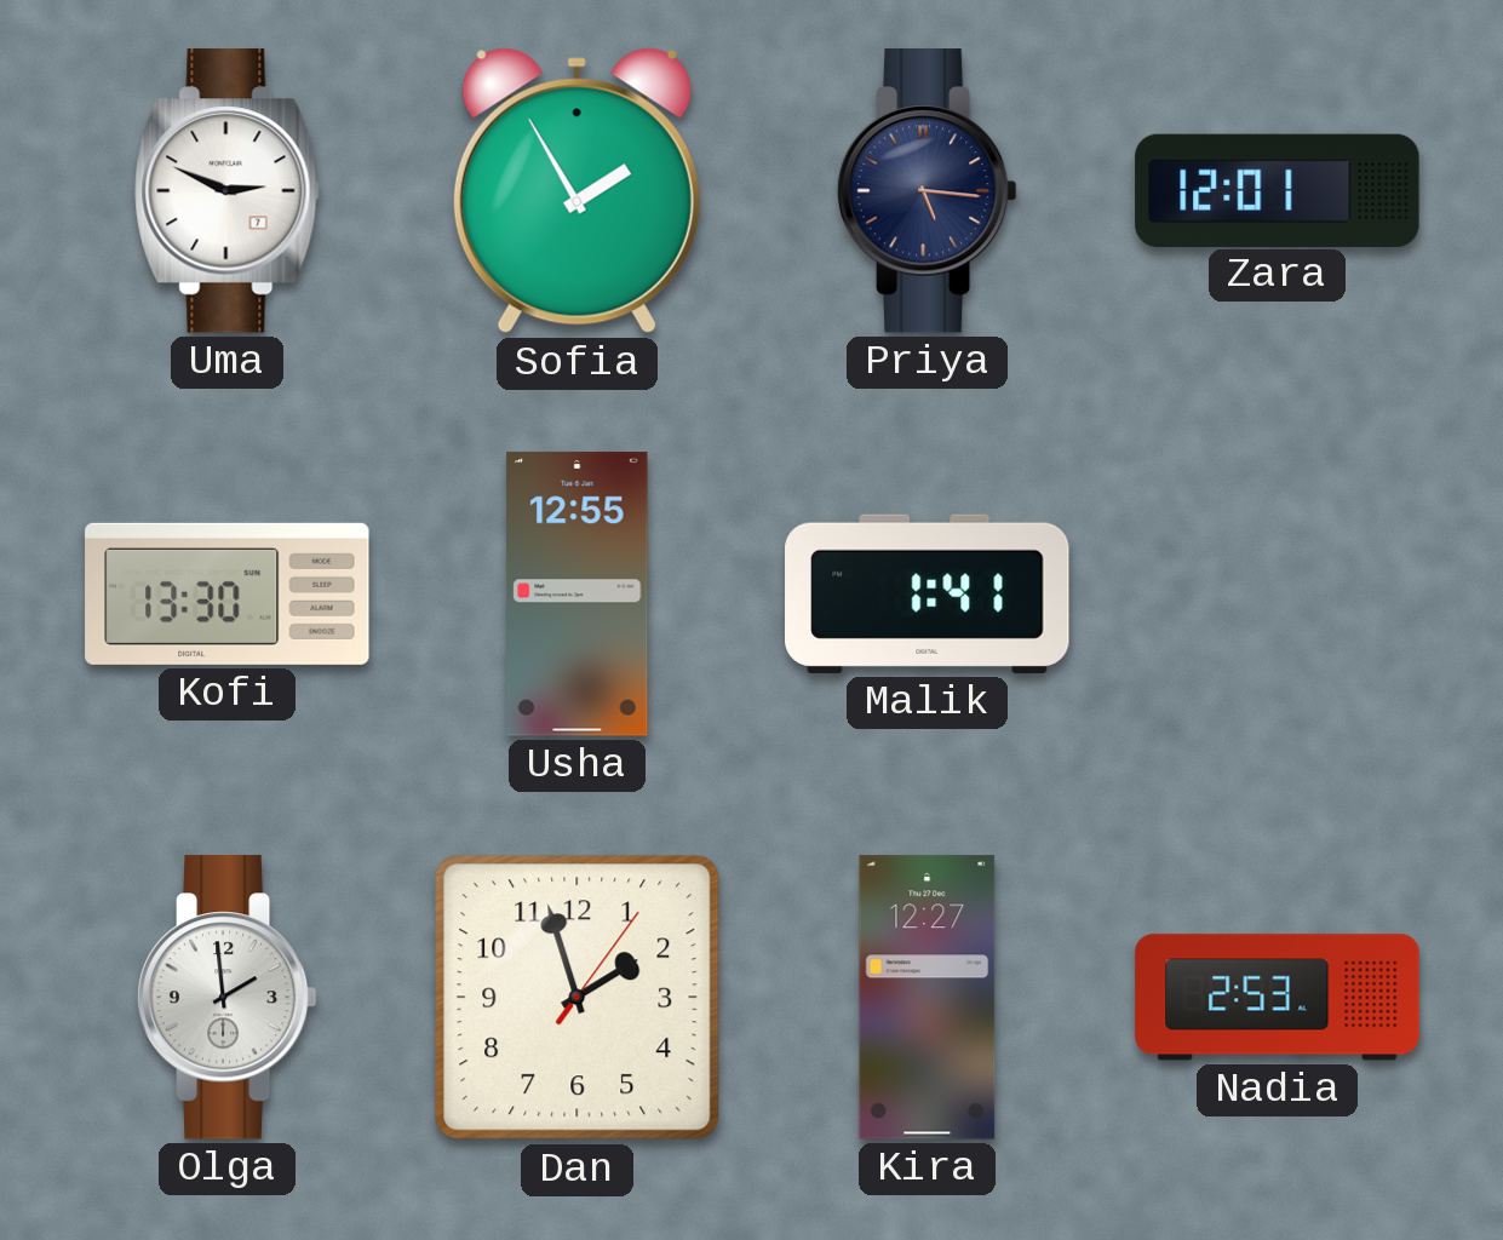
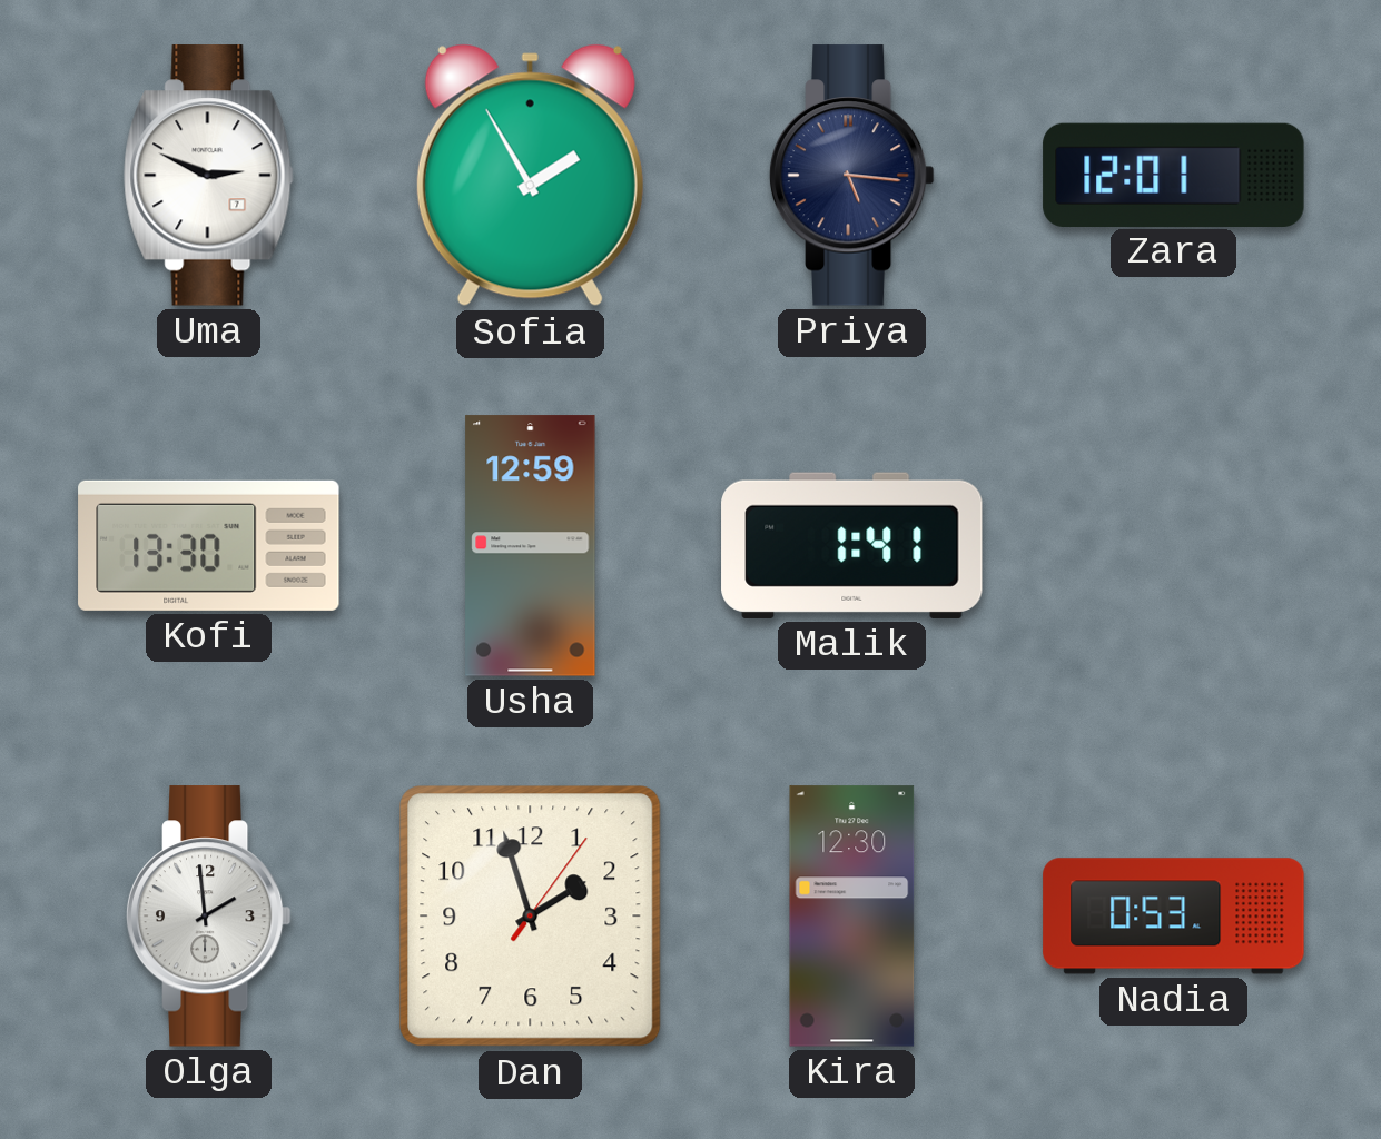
Usha: 12:55 -> 12:59
Kira: 12:27 -> 12:30
Nadia: 2:53 -> 0:53
